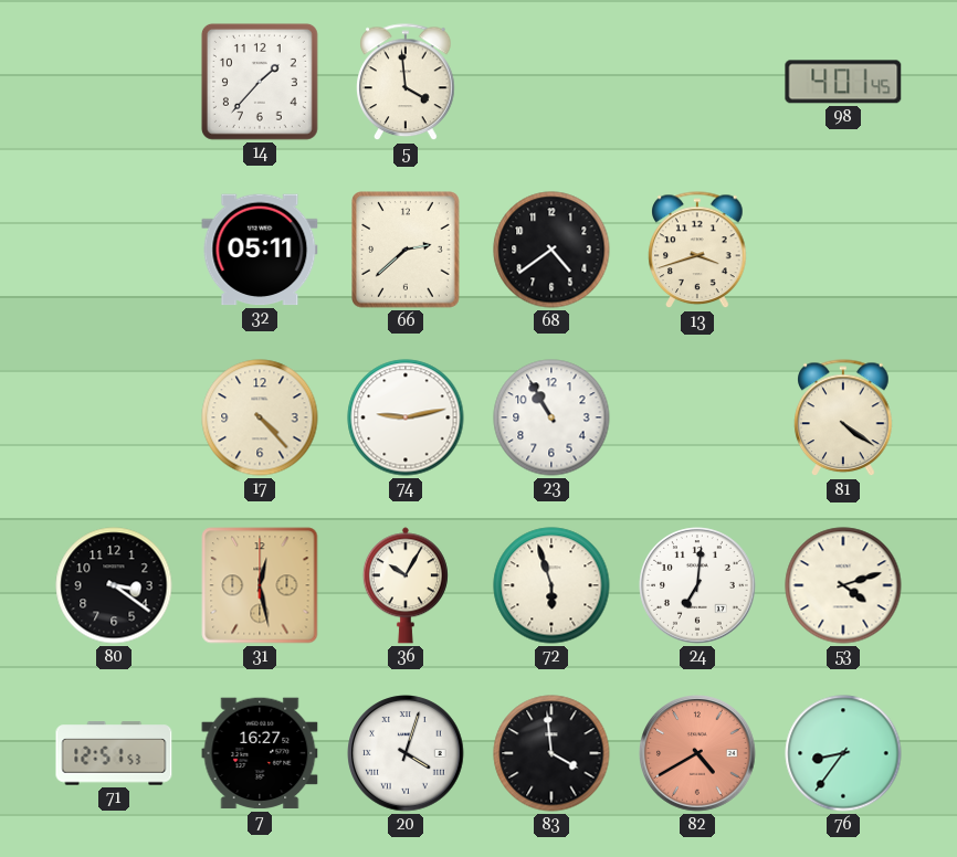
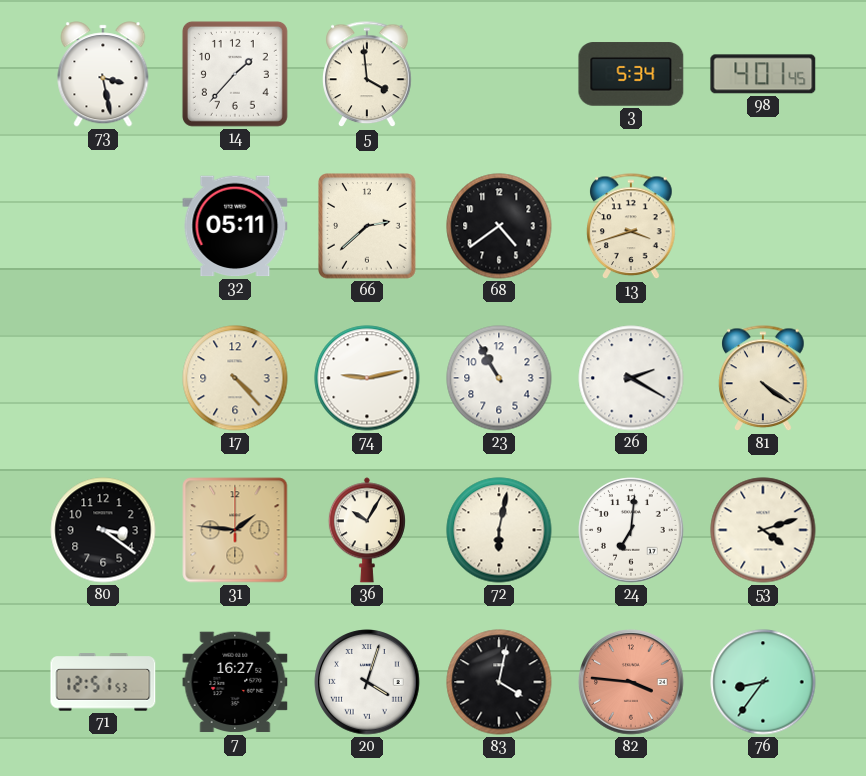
73: none -> 3:28
3: none -> 5:34
26: none -> 2:20
31: 12:28 -> 1:46
72: 5:57 -> 6:02
83: 3:59 -> 4:02
82: 4:40 -> 3:46
